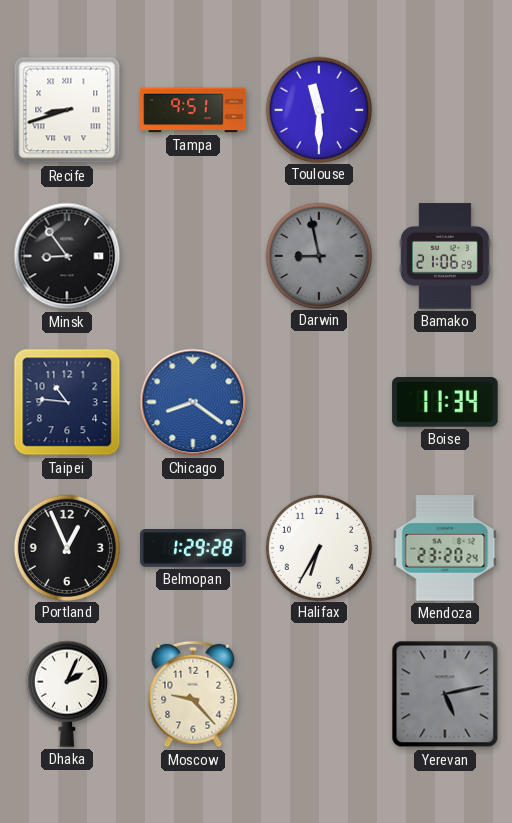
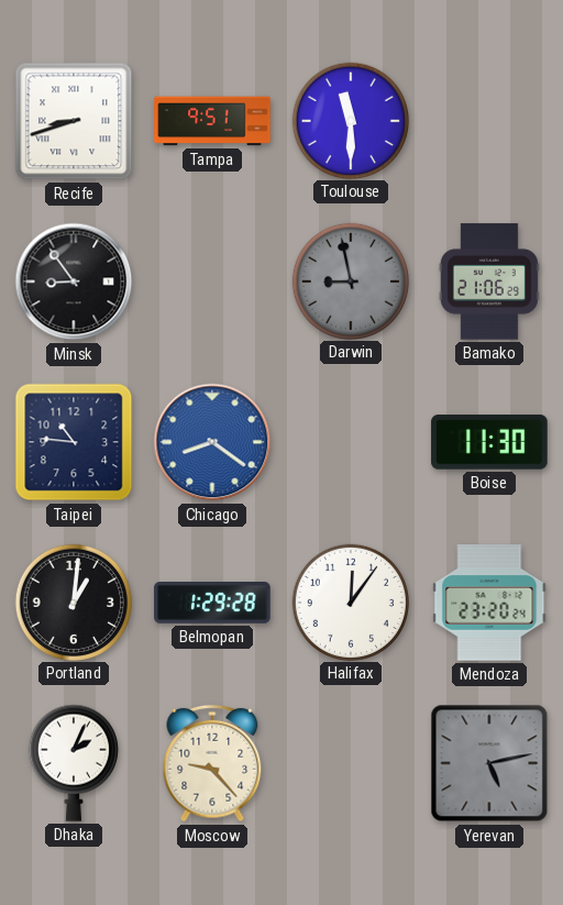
Boise: 11:34 -> 11:30
Portland: 12:56 -> 1:01
Halifax: 6:35 -> 12:06
